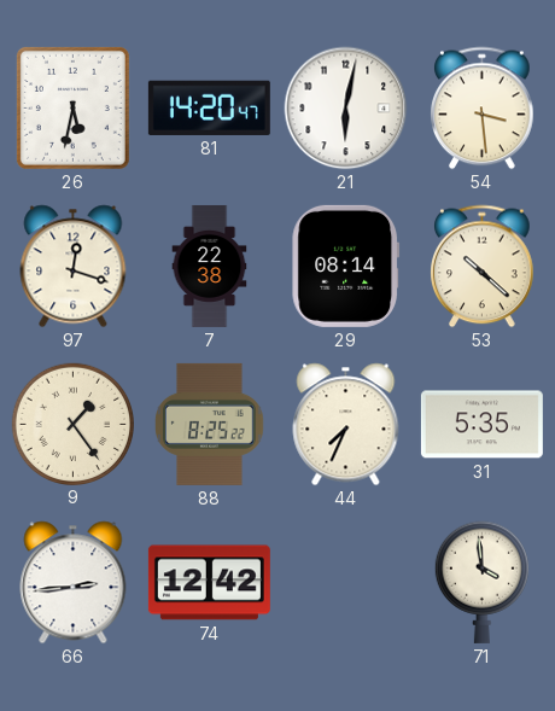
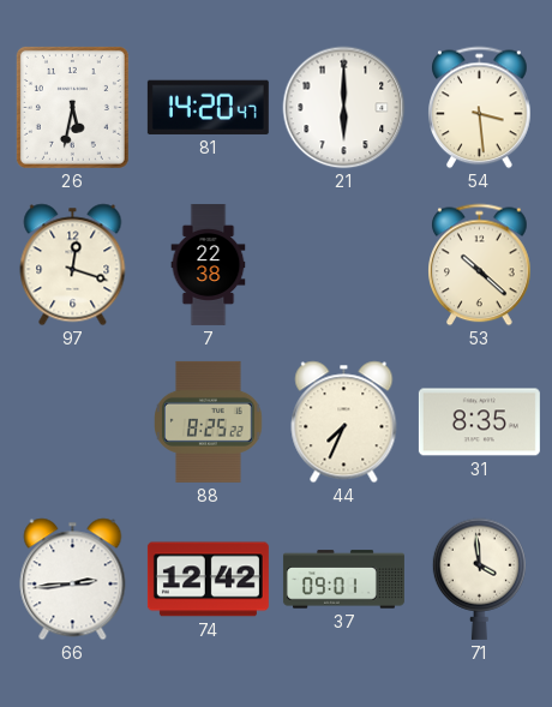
21: 6:02 -> 6:00
29: 08:14 -> none
9: 1:24 -> none
31: 5:35 -> 8:35
37: none -> 09:01
